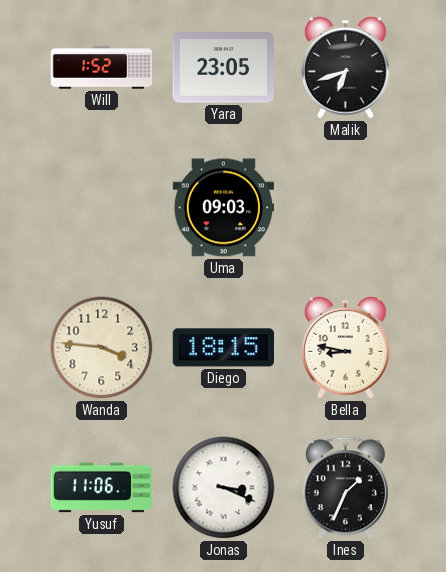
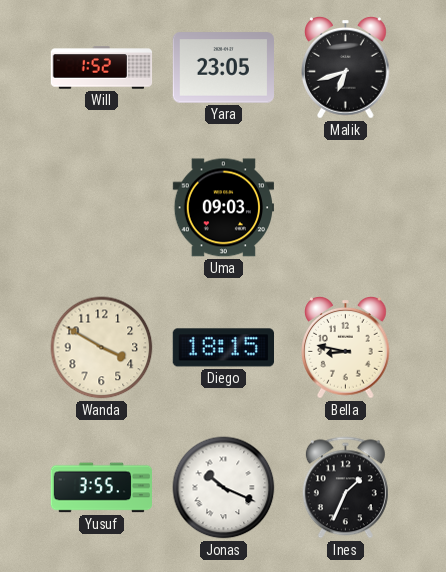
Wanda: 3:46 -> 3:50
Yusuf: 11:06 -> 3:55
Jonas: 3:19 -> 10:19
